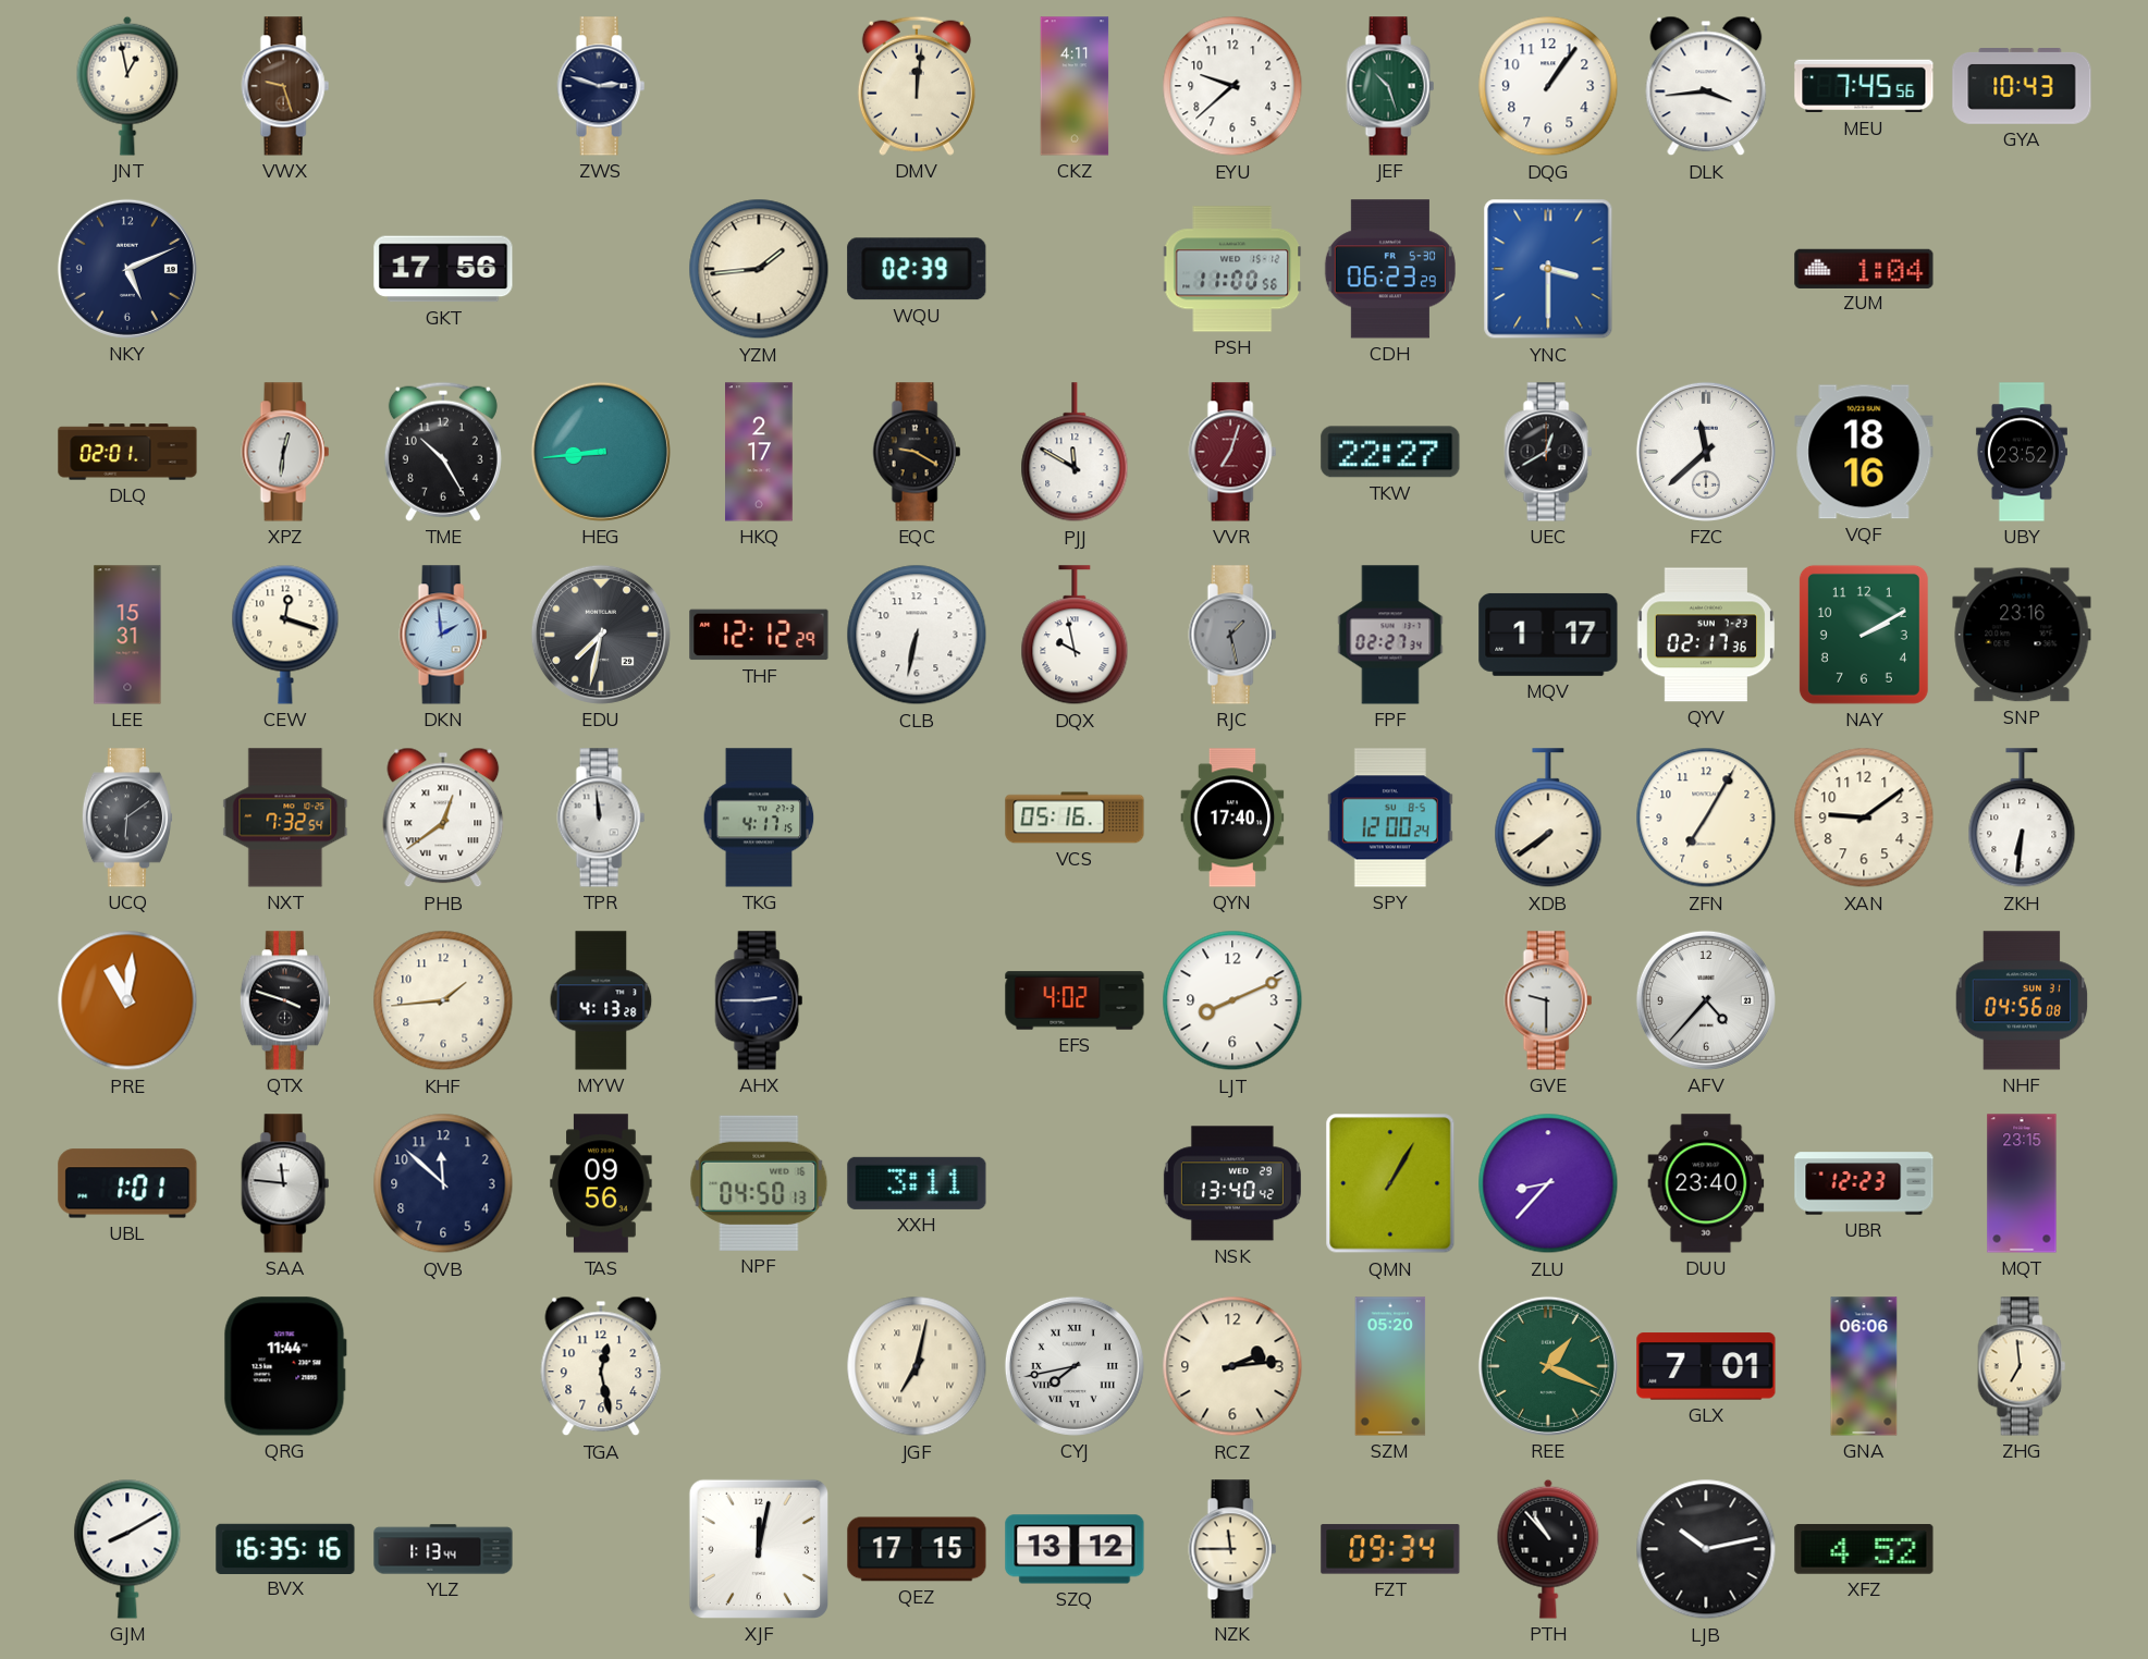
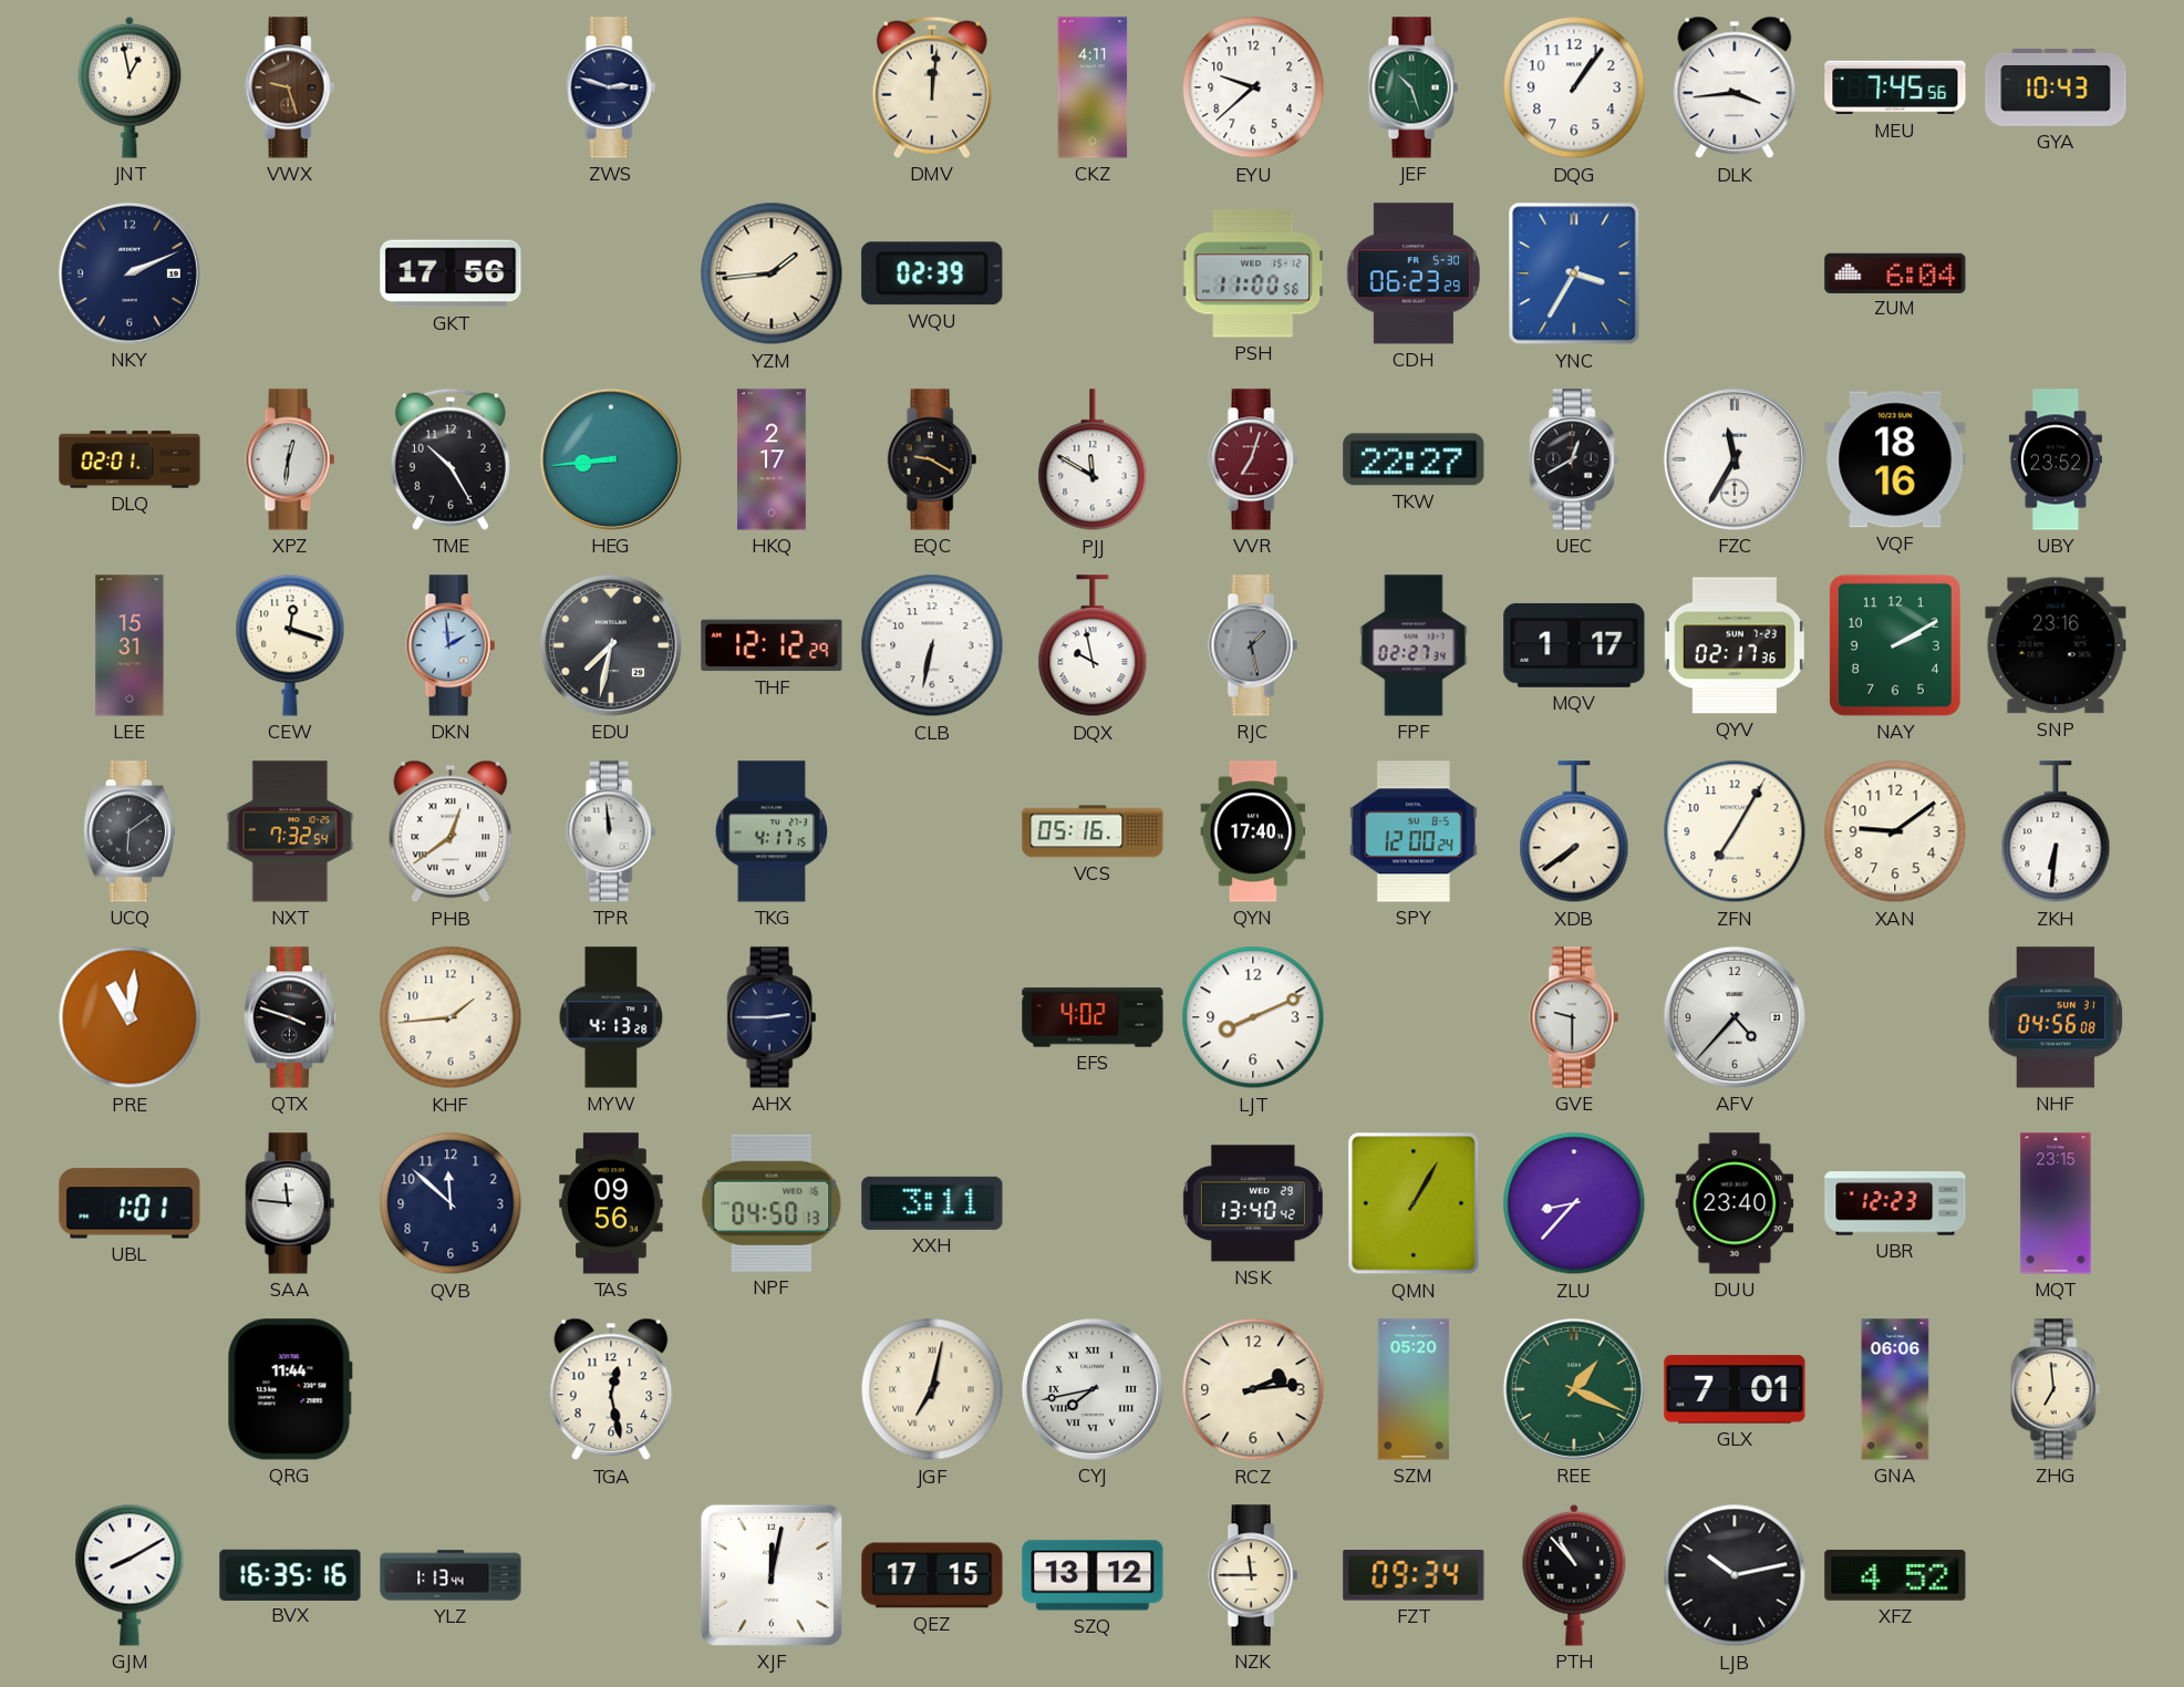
NKY: 5:11 -> 2:11
YNC: 3:30 -> 3:35
ZUM: 1:04 -> 6:04
FZC: 11:38 -> 11:35
